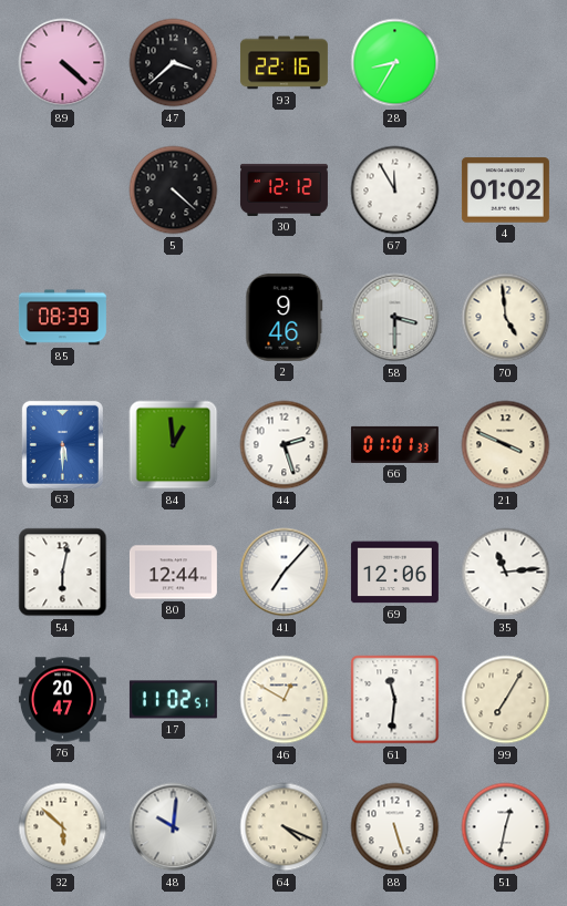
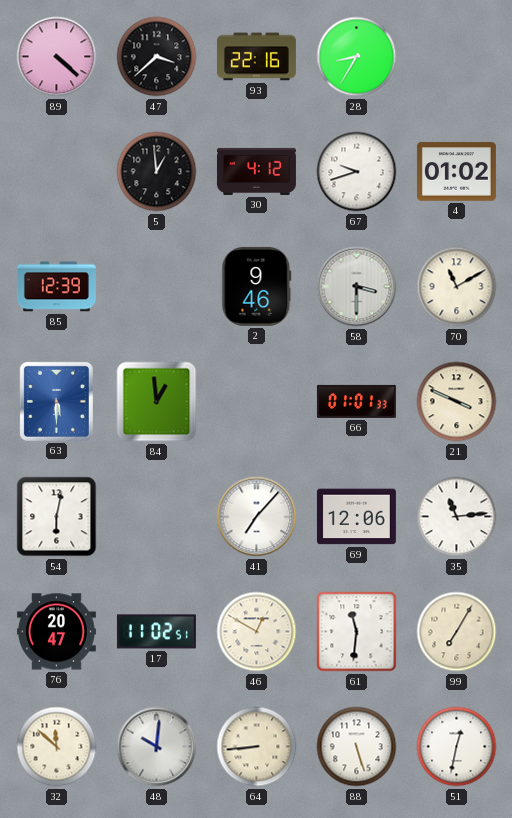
5: 4:22 -> 12:59
30: 12:12 -> 4:12
67: 11:55 -> 9:42
85: 08:39 -> 12:39
70: 4:59 -> 11:10
44: 2:27 -> none
80: 12:44 -> none
32: 5:52 -> 11:52
64: 4:19 -> 8:44
